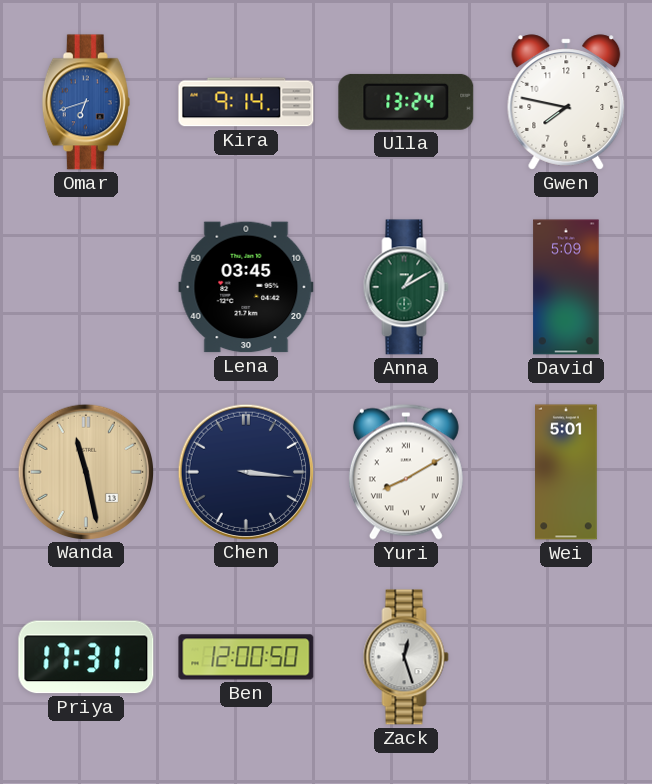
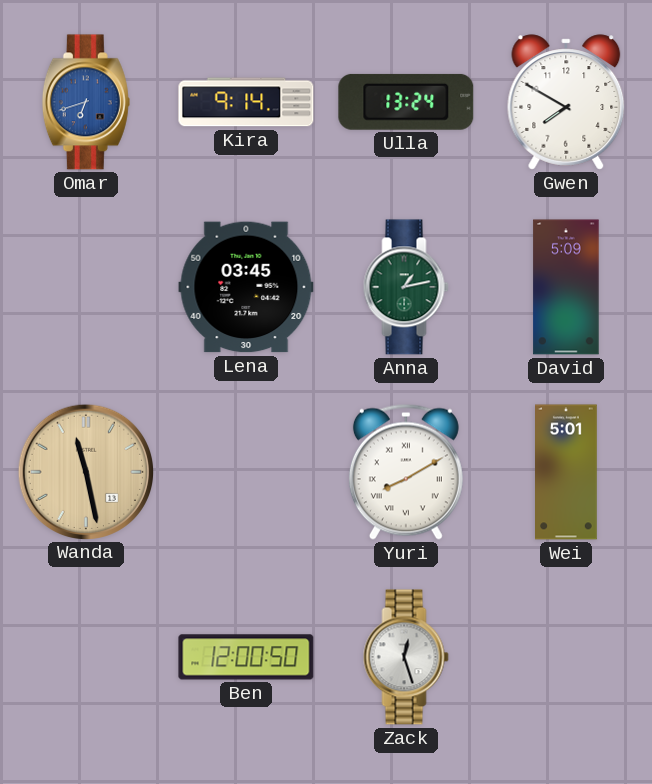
Gwen: 7:47 -> 7:50
Anna: 1:10 -> 1:13
Chen: 3:16 -> none
Priya: 17:31 -> none
